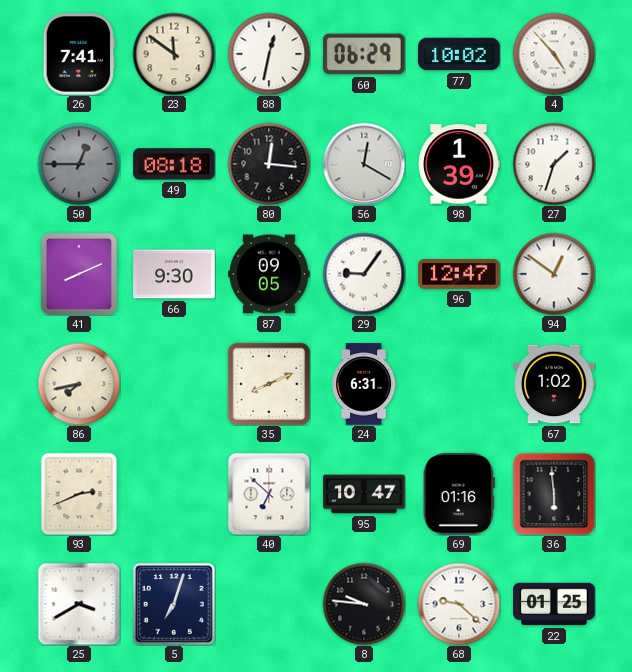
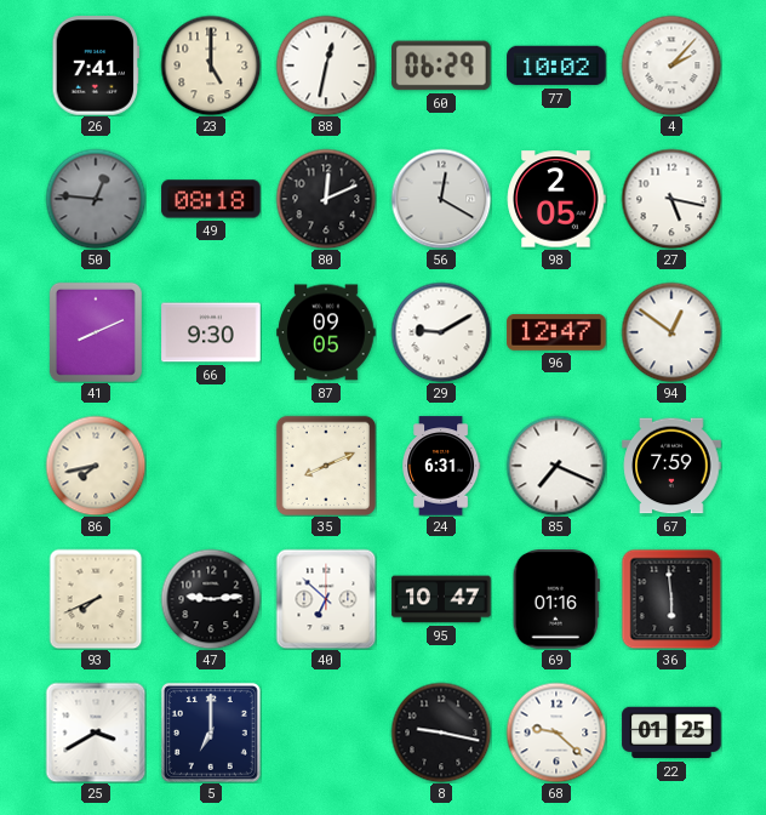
23: 11:51 -> 5:00
4: 4:53 -> 2:07
50: 12:45 -> 12:46
80: 12:16 -> 12:11
98: 1:39 -> 2:05
27: 1:33 -> 5:17
29: 9:06 -> 9:10
85: none -> 7:19
67: 1:02 -> 7:59
93: 2:41 -> 7:41
47: none -> 9:14
5: 7:03 -> 7:00
8: 9:46 -> 9:17
